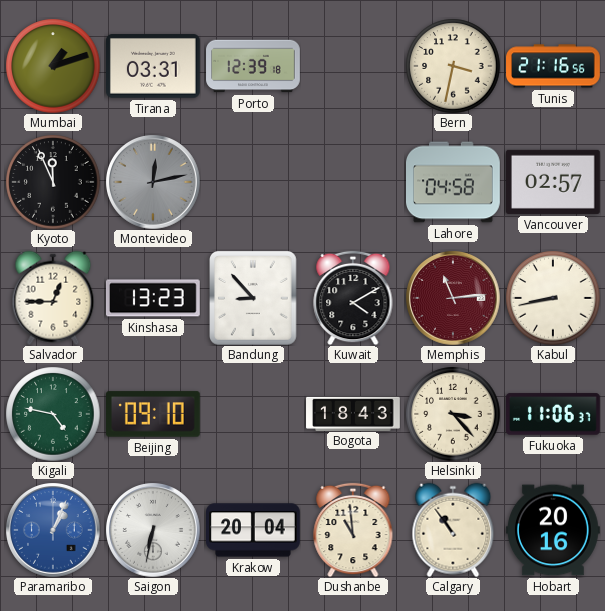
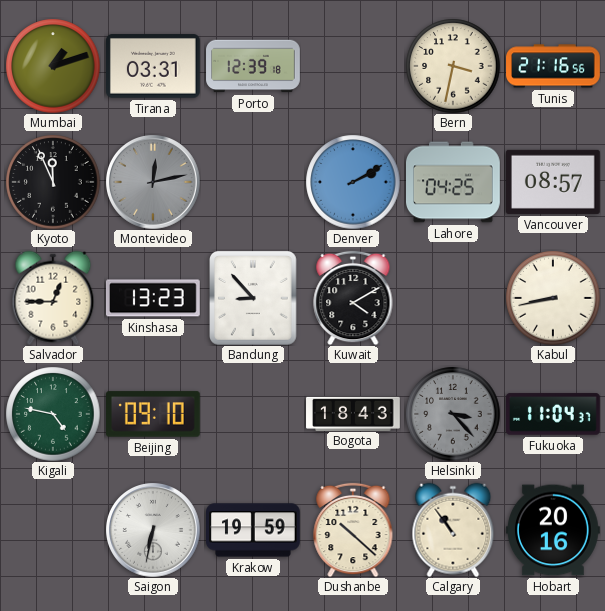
Denver: none -> 2:10
Lahore: 04:58 -> 04:25
Vancouver: 02:57 -> 08:57
Memphis: 11:14 -> none
Helsinki dial: cream -> grey
Fukuoka: 11:06 -> 11:04
Paramaribo: 1:04 -> none
Krakow: 20:04 -> 19:59
Dushanbe: 10:59 -> 10:22
